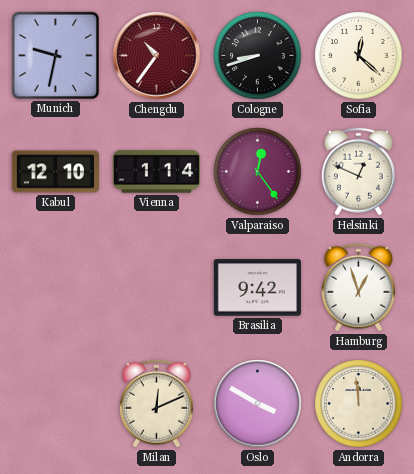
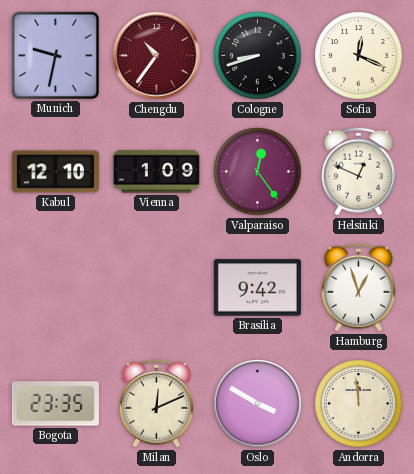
Sofia: 12:22 -> 12:19
Vienna: 1:14 -> 1:09
Bogota: none -> 23:35
